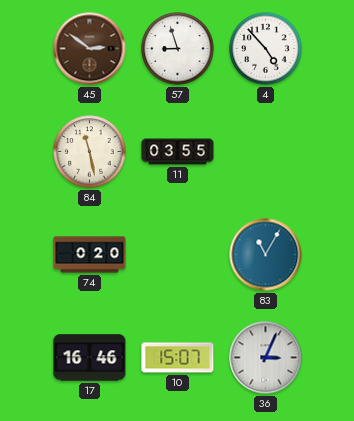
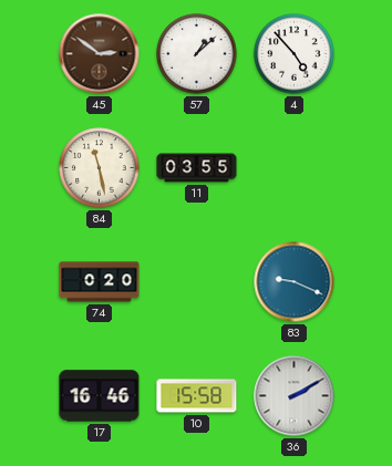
57: 8:57 -> 1:08
83: 11:05 -> 9:19
10: 15:07 -> 15:58
36: 3:04 -> 2:10
